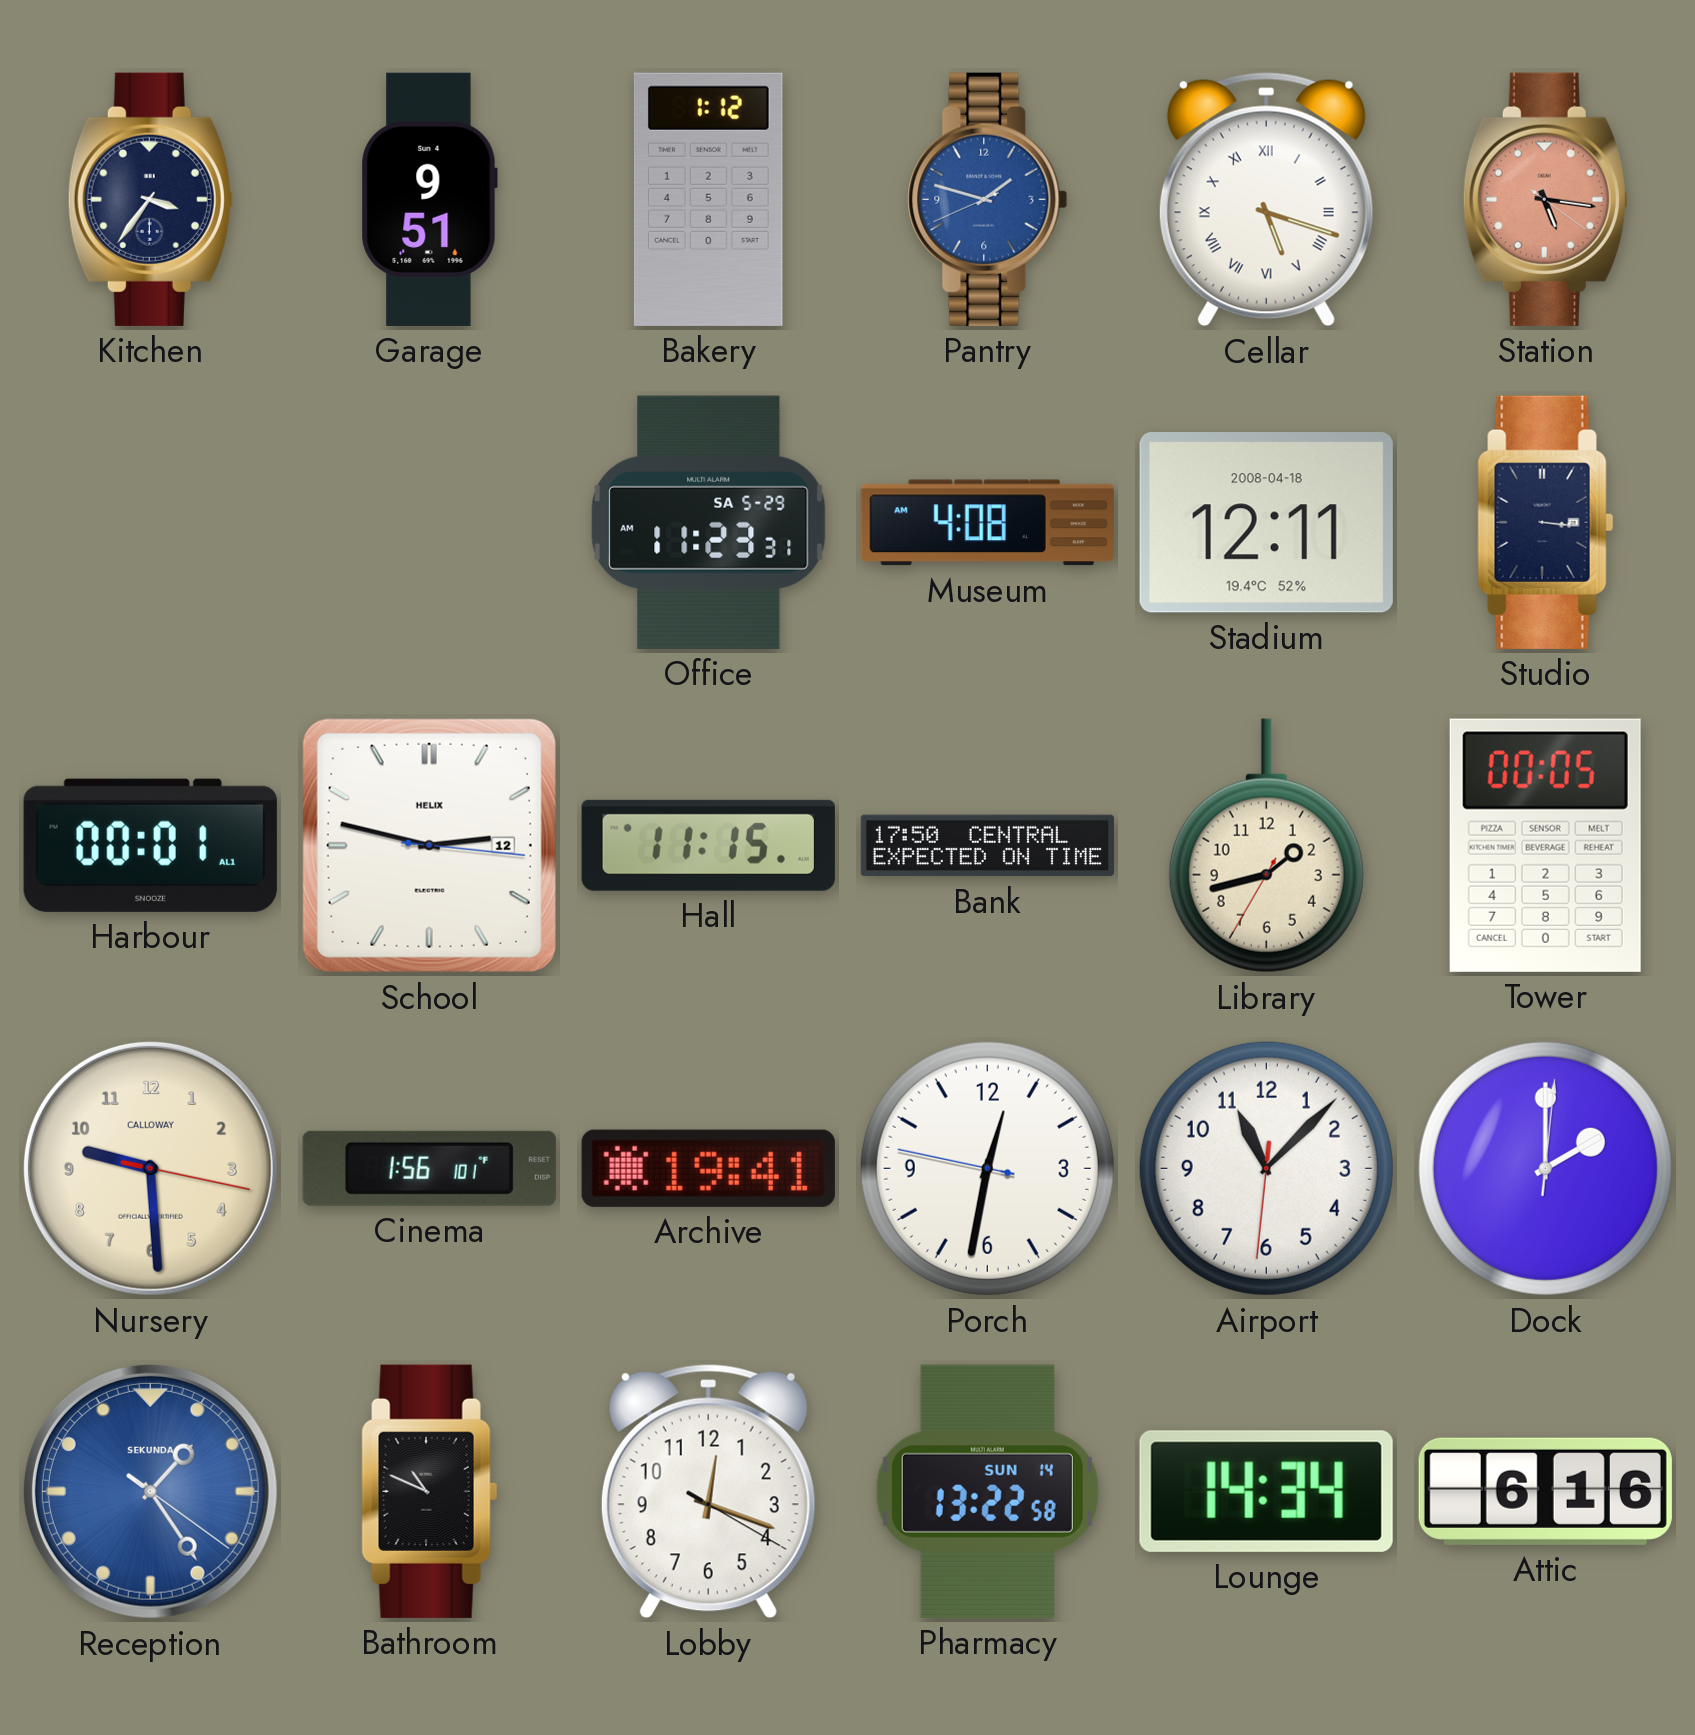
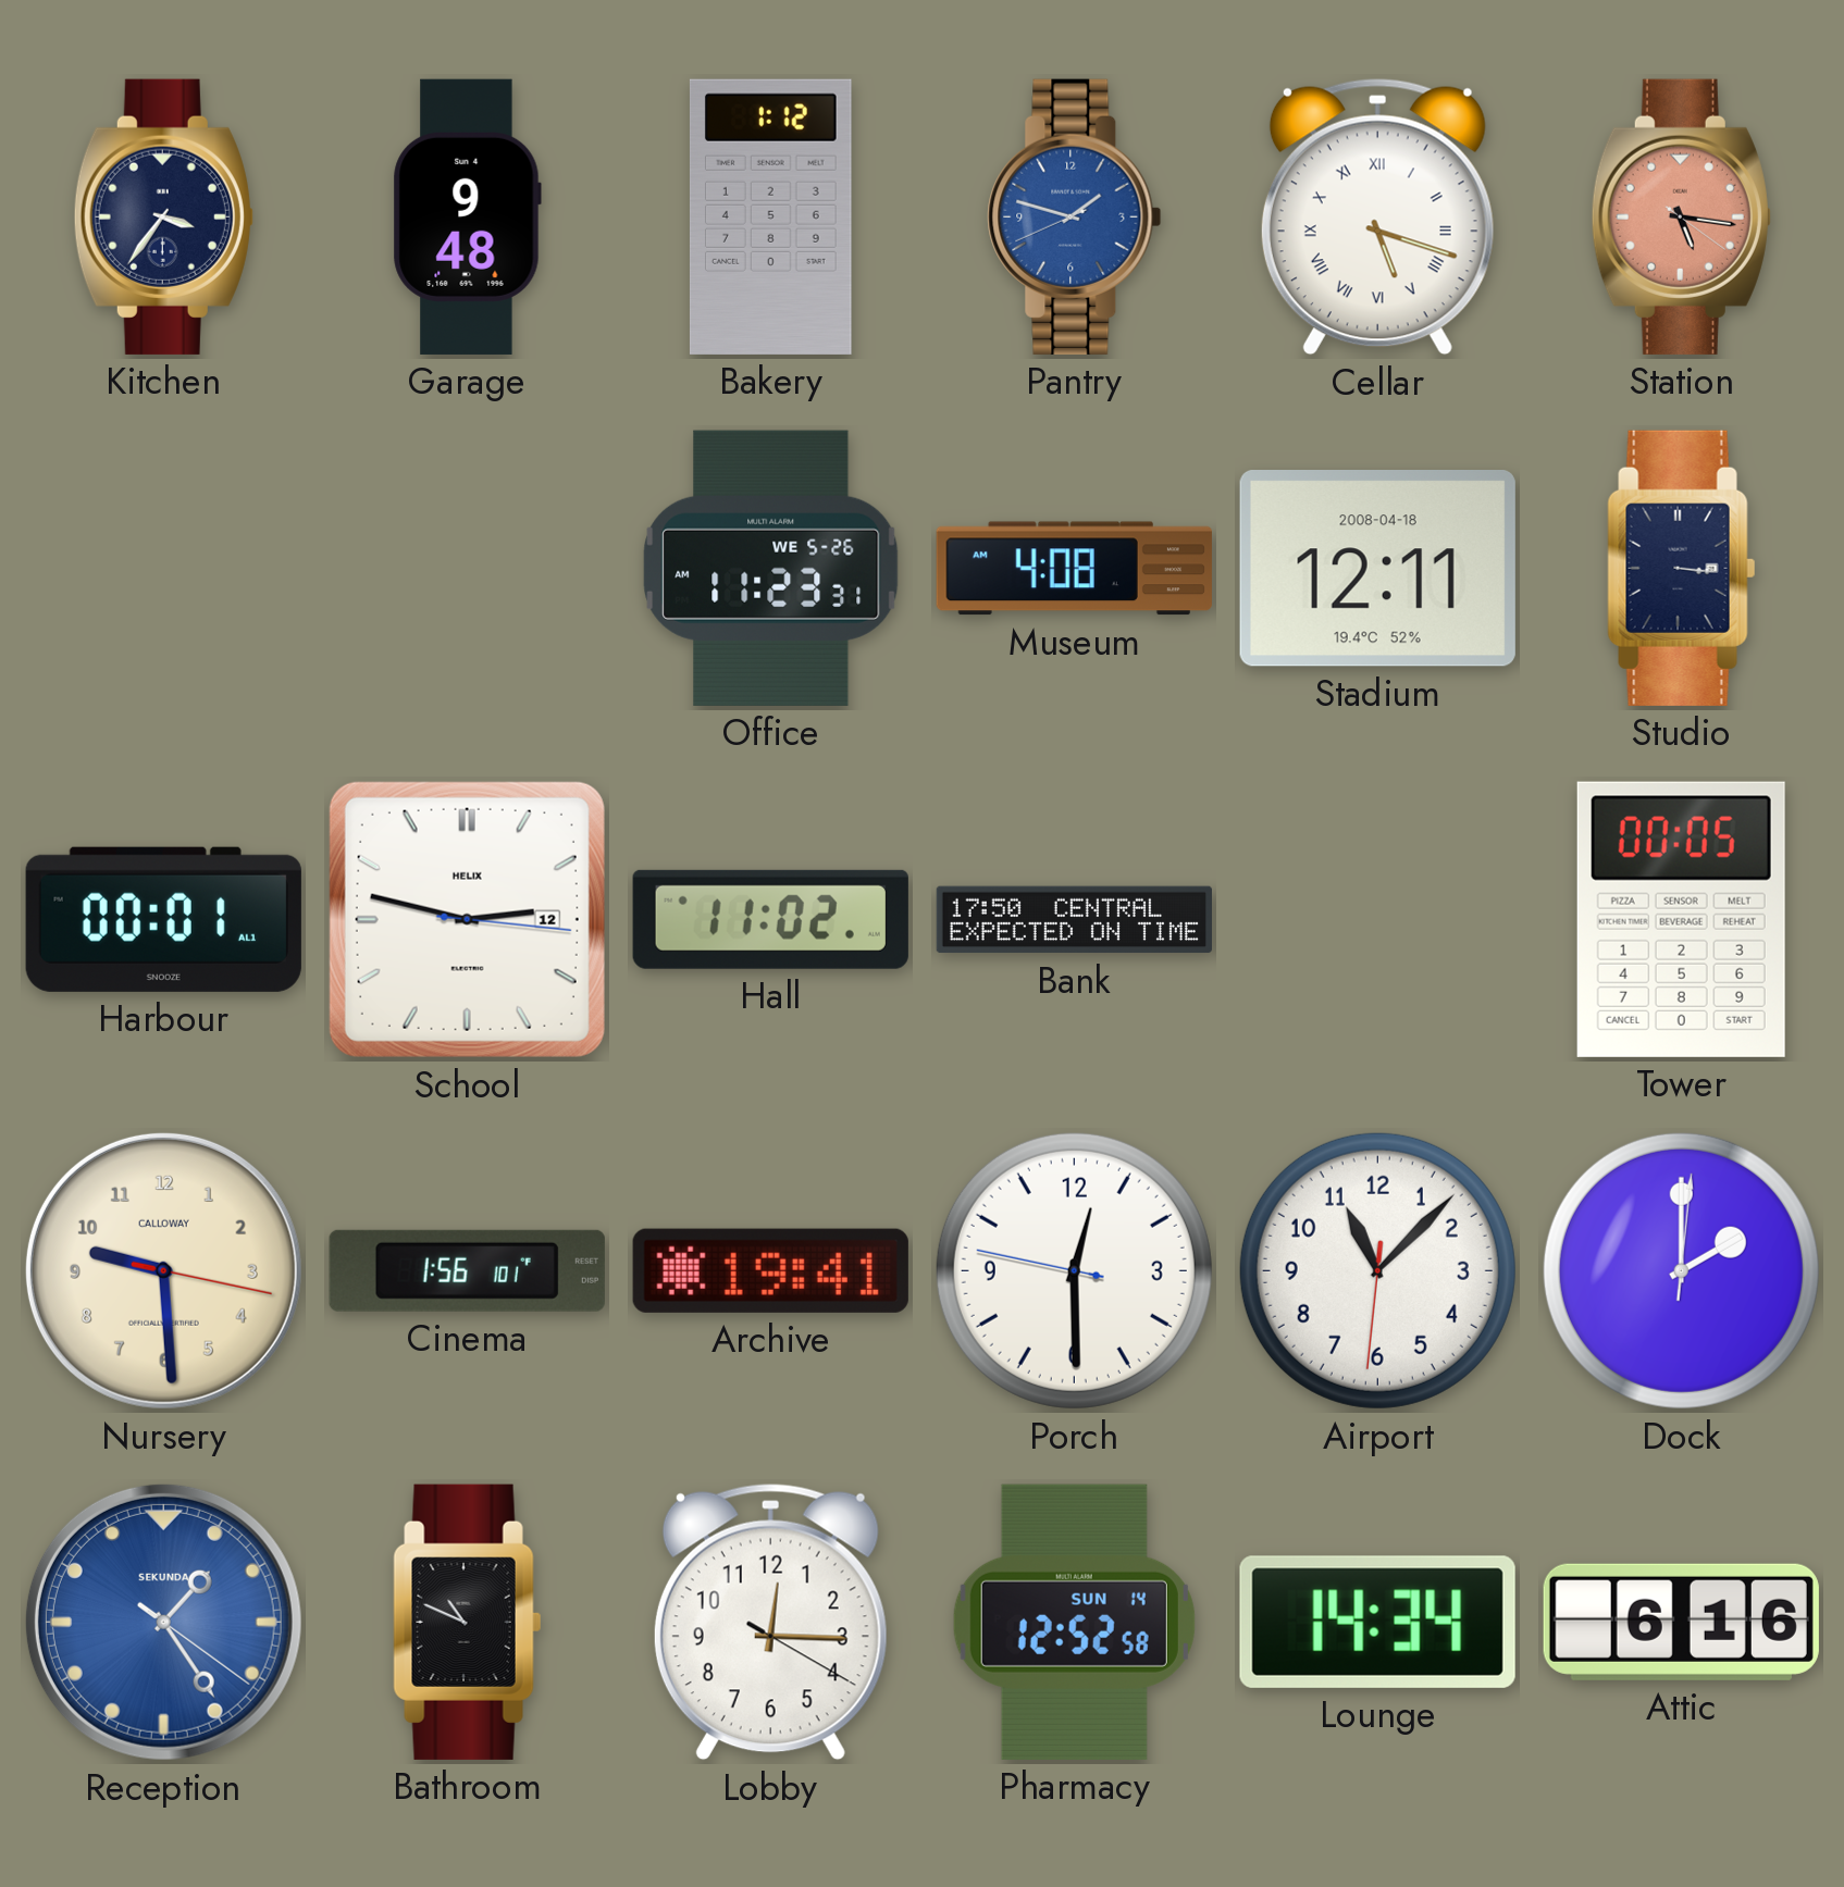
Garage: 9:51 -> 9:48
Office date: SA 5-29 -> WE 5-26
Hall: 11:15 -> 11:02
Library: 1:42 -> none
Porch: 12:31 -> 12:29
Lobby: 12:18 -> 12:15
Pharmacy: 13:22 -> 12:52
